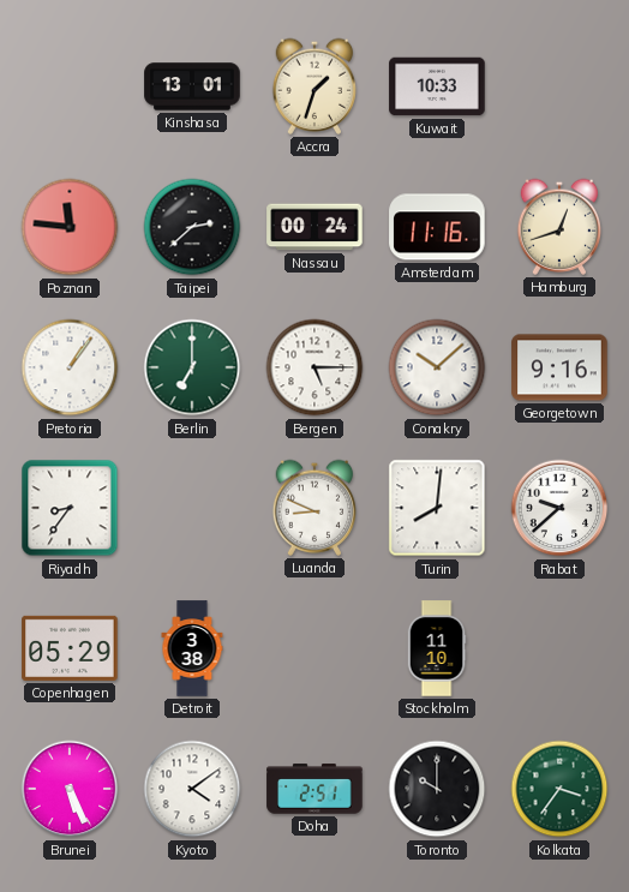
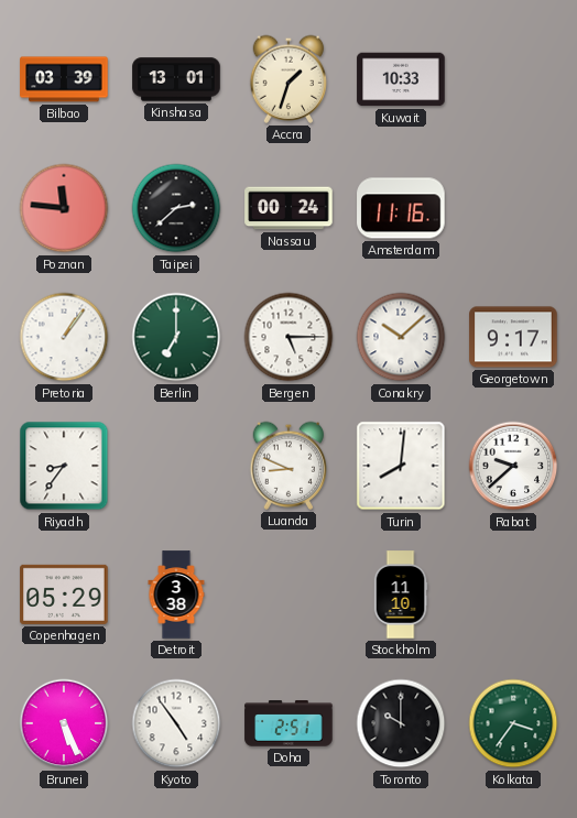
Bilbao: none -> 03:39
Hamburg: 12:42 -> none
Georgetown: 9:16 -> 9:17
Kyoto: 4:09 -> 4:54
